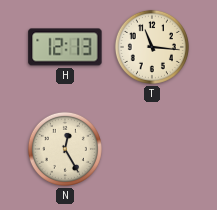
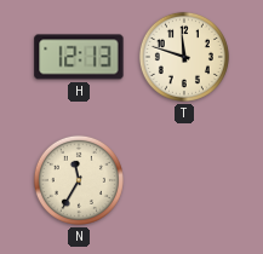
T: 11:16 -> 11:48
N: 12:25 -> 11:35
